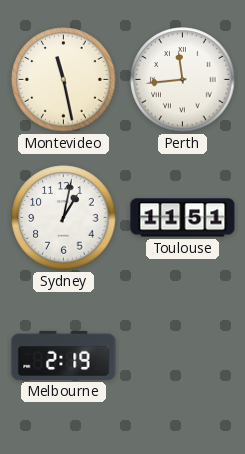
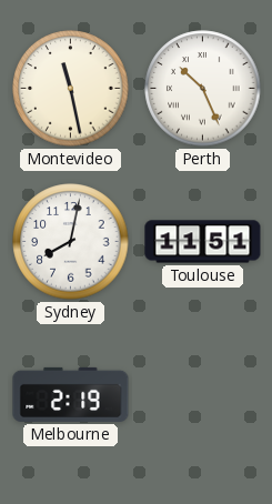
Perth: 11:44 -> 10:26
Sydney: 1:02 -> 8:02
